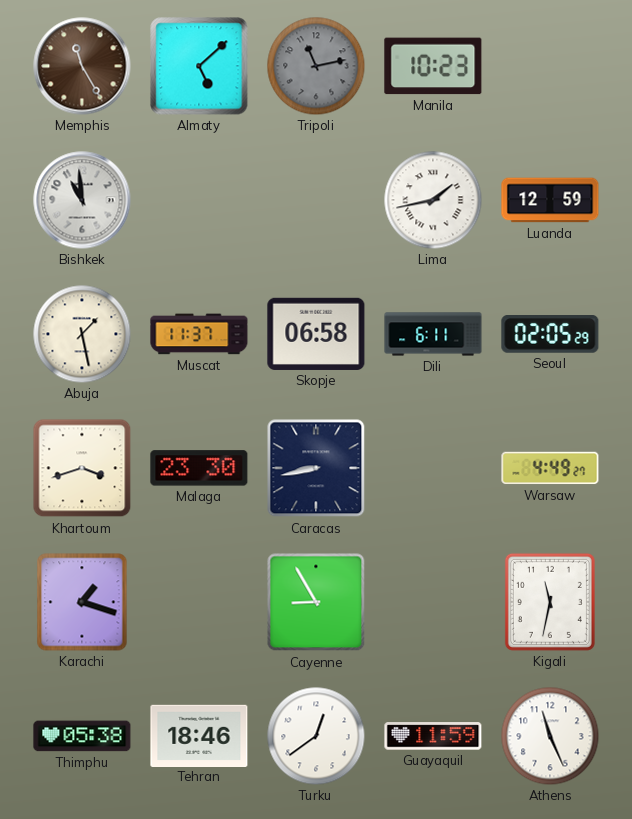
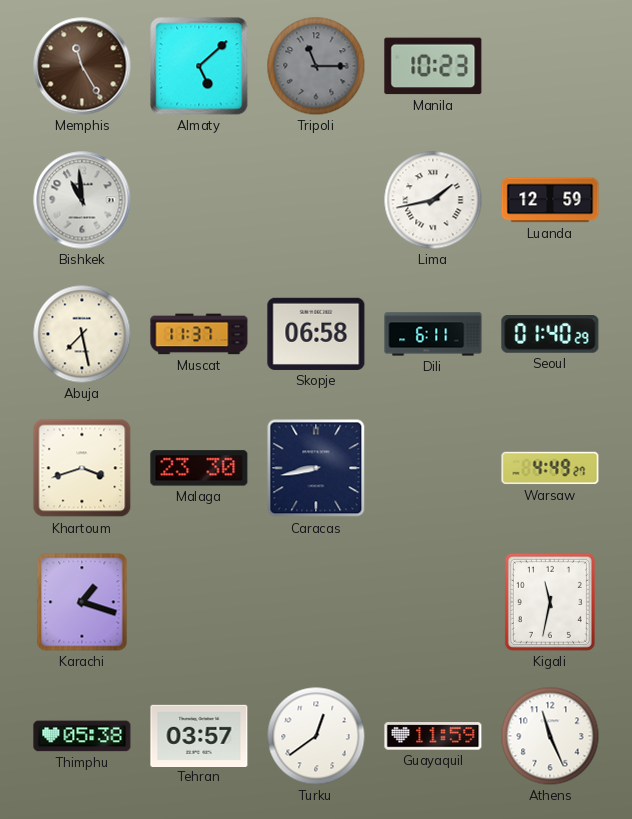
Tripoli: 11:13 -> 11:15
Abuja: 1:28 -> 7:28
Seoul: 02:05 -> 01:40
Cayenne: 8:55 -> none
Tehran: 18:46 -> 03:57
